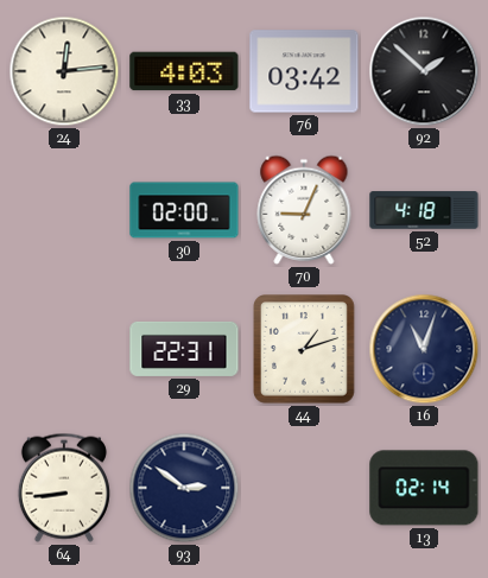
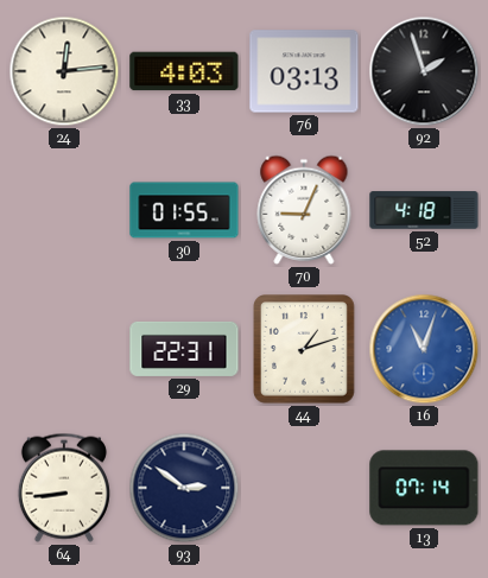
76: 03:42 -> 03:13
92: 1:52 -> 1:57
30: 02:00 -> 01:55
16 dial: navy -> blue
13: 02:14 -> 07:14
